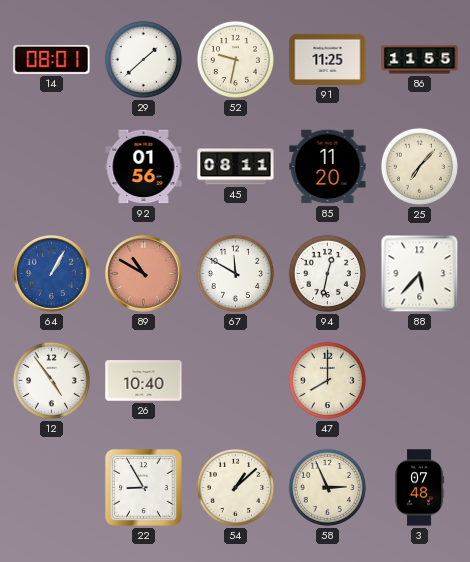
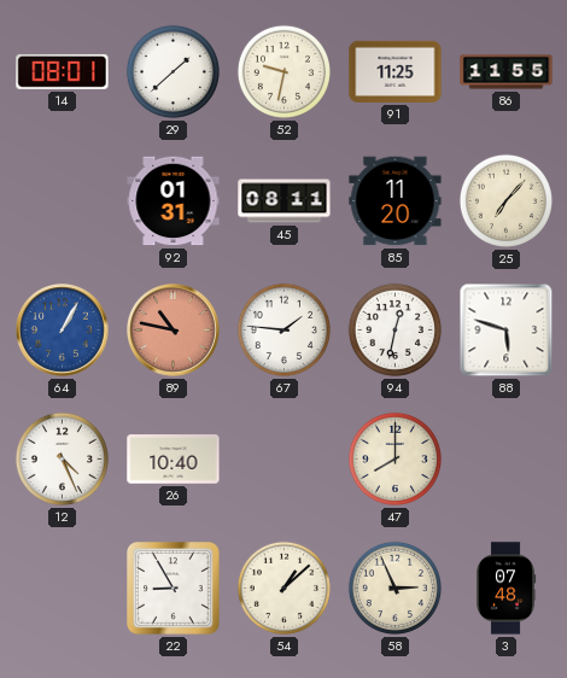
92: 01:56 -> 01:31
89: 10:50 -> 10:47
67: 11:50 -> 1:46
88: 5:37 -> 5:48
12: 4:54 -> 4:26
